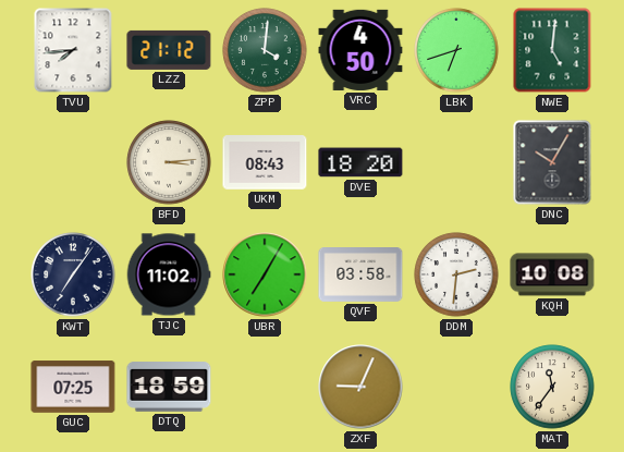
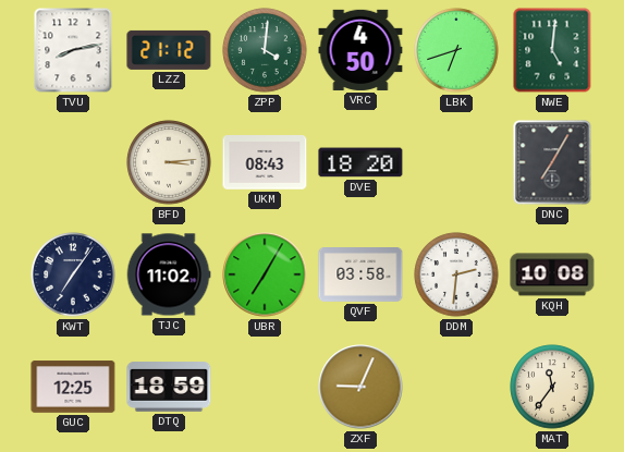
TVU: 7:44 -> 8:13
DNC: 10:05 -> 7:05
GUC: 07:25 -> 12:25
